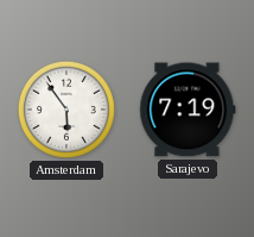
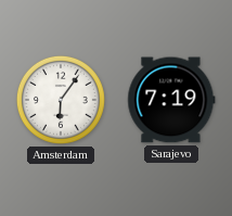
Amsterdam: 5:54 -> 6:06
